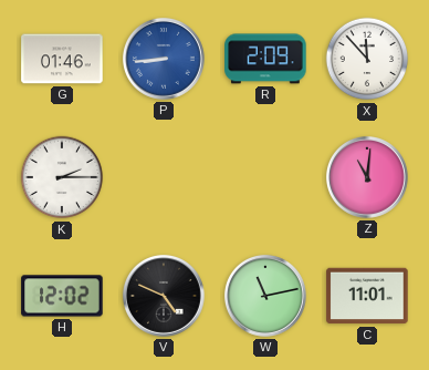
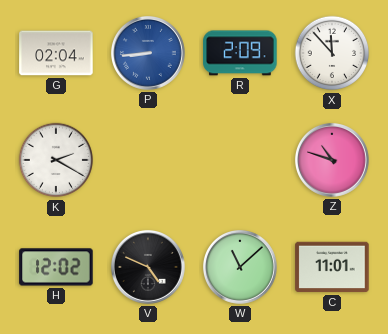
G: 01:46 -> 02:04
K: 2:15 -> 2:20
Z: 11:01 -> 10:48
W: 11:13 -> 11:08
